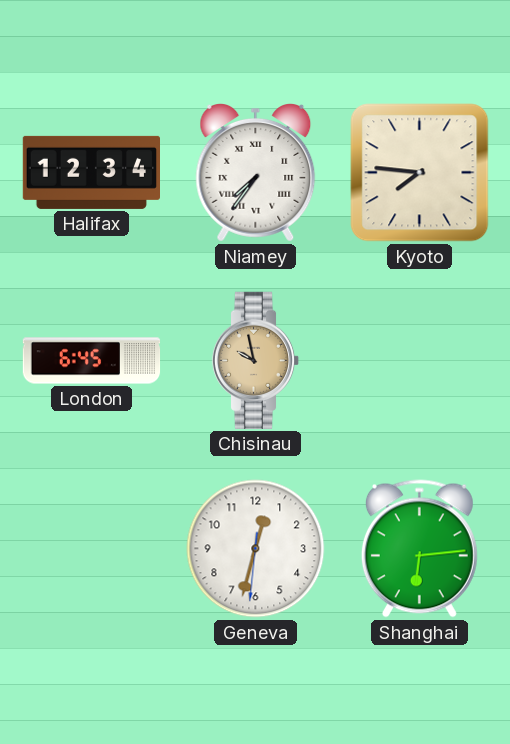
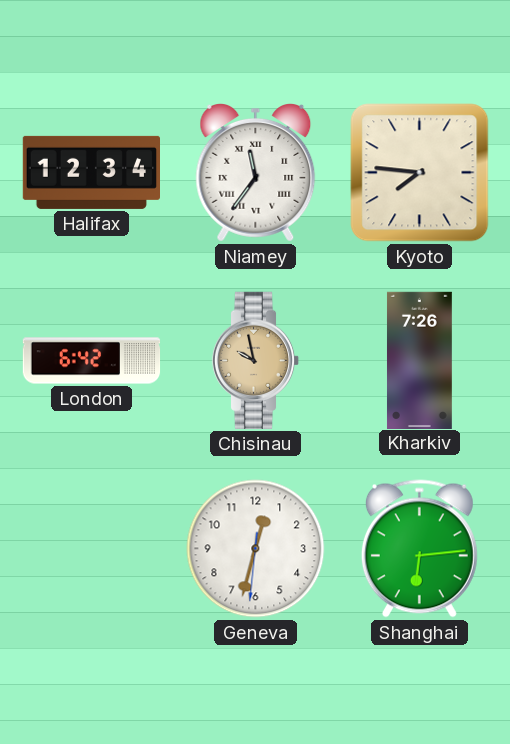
Niamey: 7:36 -> 11:36
London: 6:45 -> 6:42
Kharkiv: none -> 7:26
